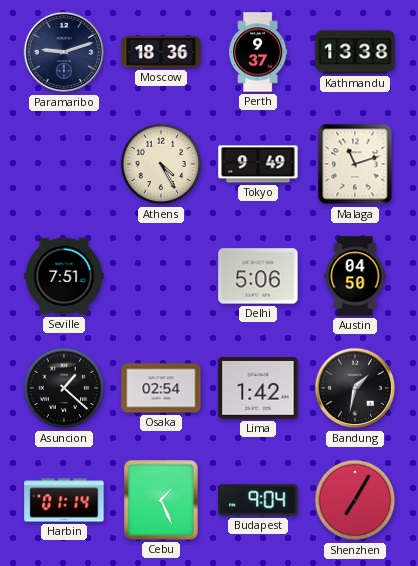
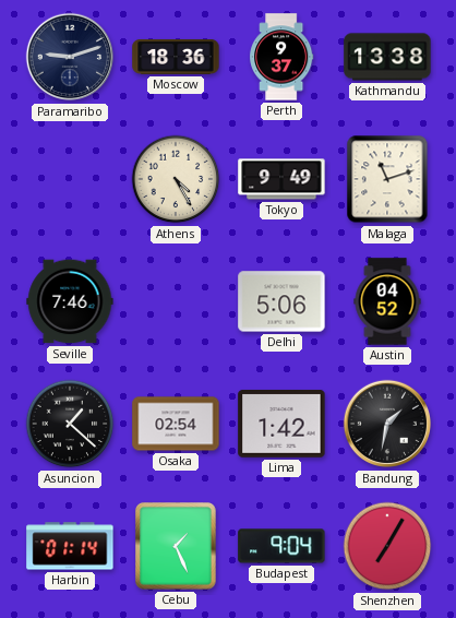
Seville: 7:51 -> 7:46
Austin: 04:50 -> 04:52
